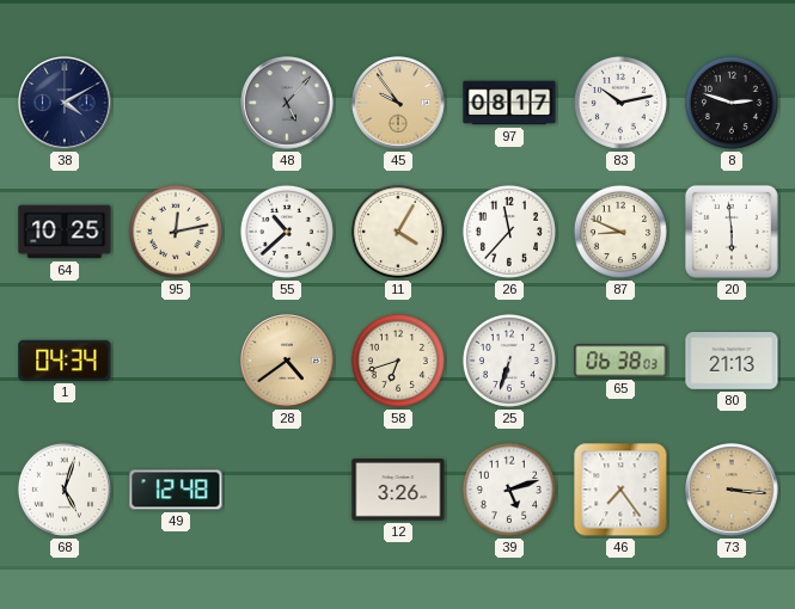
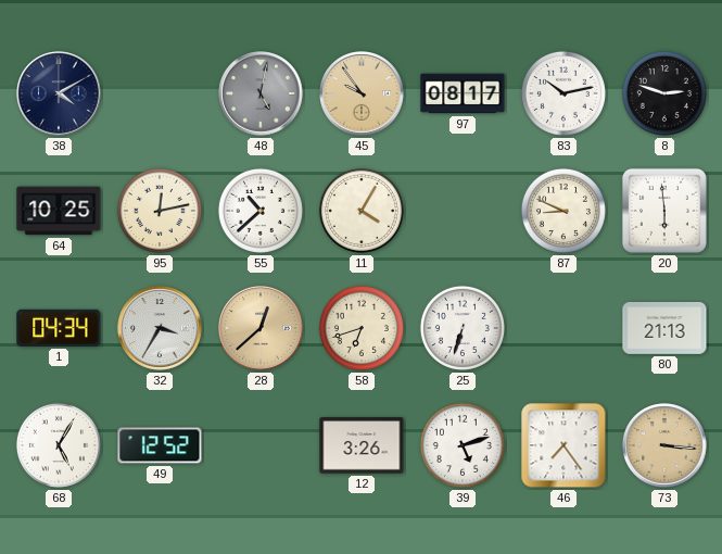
48: 5:07 -> 5:02
26: 11:37 -> none
32: none -> 3:35
28: 4:39 -> 12:38
65: 06:38 -> none
68: 5:03 -> 5:05
49: 12:48 -> 12:52
